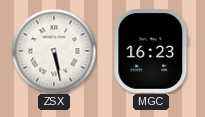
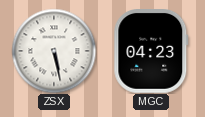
MGC: 16:23 -> 04:23
